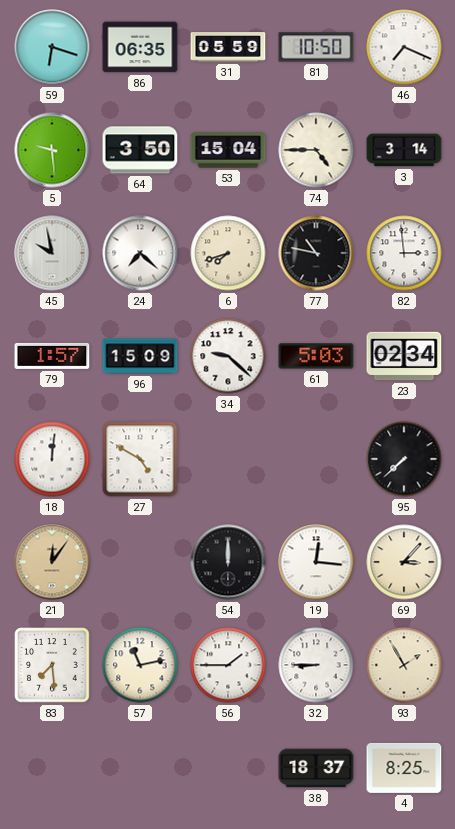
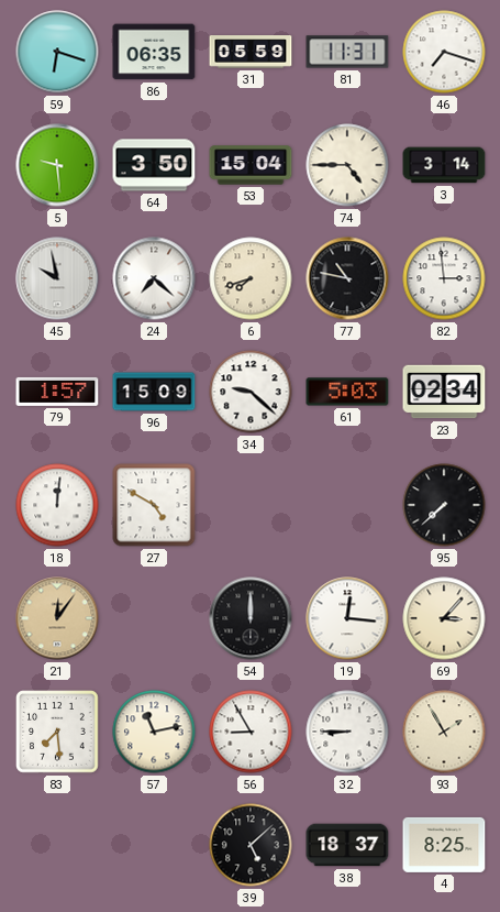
81: 10:50 -> 11:31
46: 7:19 -> 7:18
56: 1:45 -> 8:55
39: none -> 5:08
